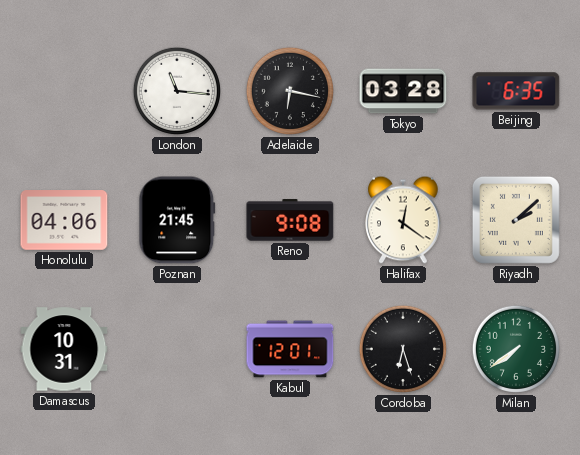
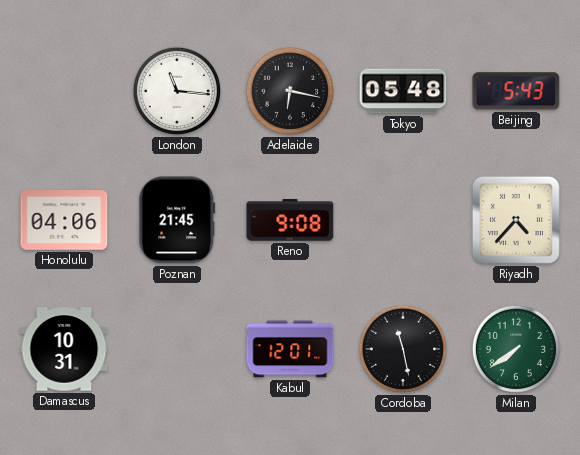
Tokyo: 03:28 -> 05:48
Beijing: 6:35 -> 5:43
Halifax: 12:21 -> none
Riyadh: 2:08 -> 4:37
Cordoba: 6:27 -> 11:28
